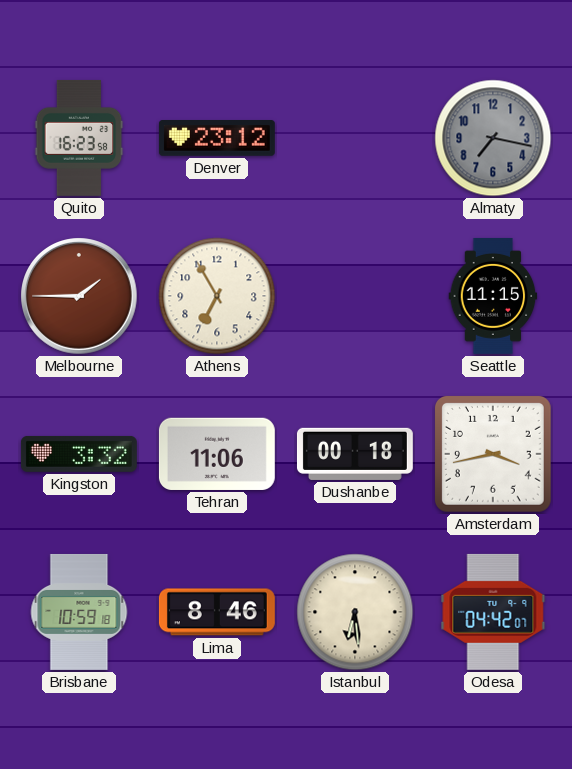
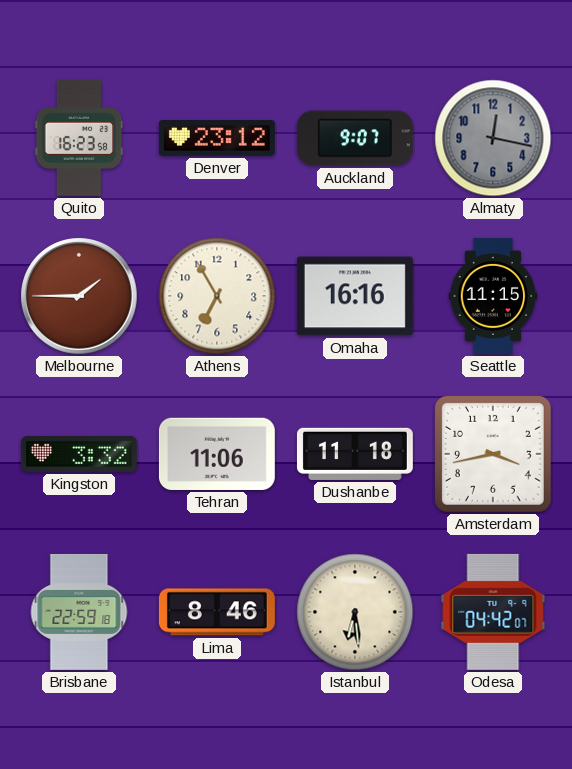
Auckland: none -> 9:07
Almaty: 7:17 -> 12:17
Omaha: none -> 16:16
Dushanbe: 00:18 -> 11:18
Brisbane: 10:59 -> 22:59
